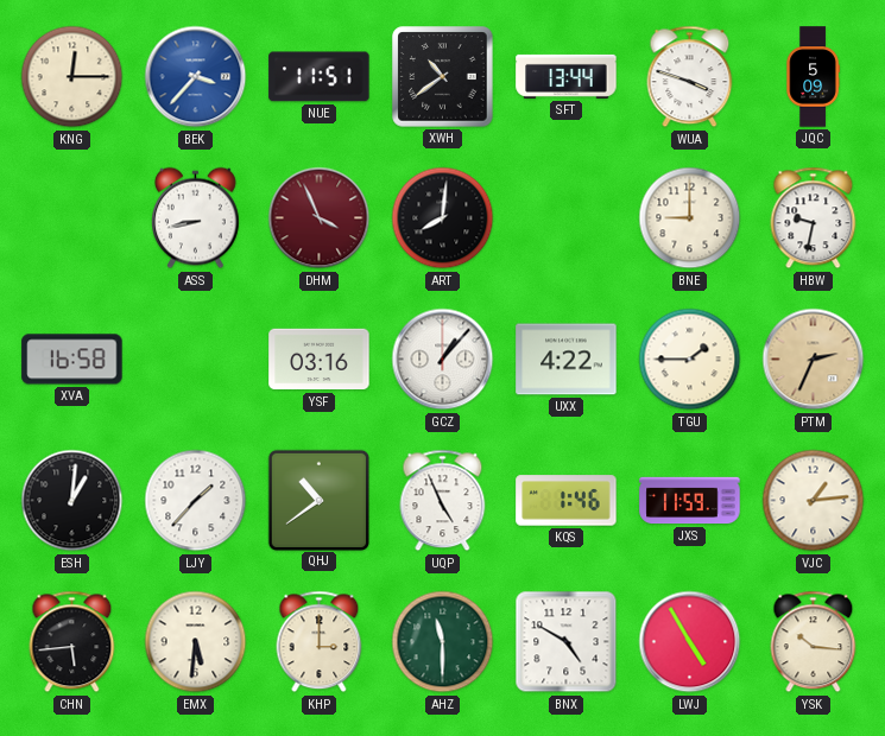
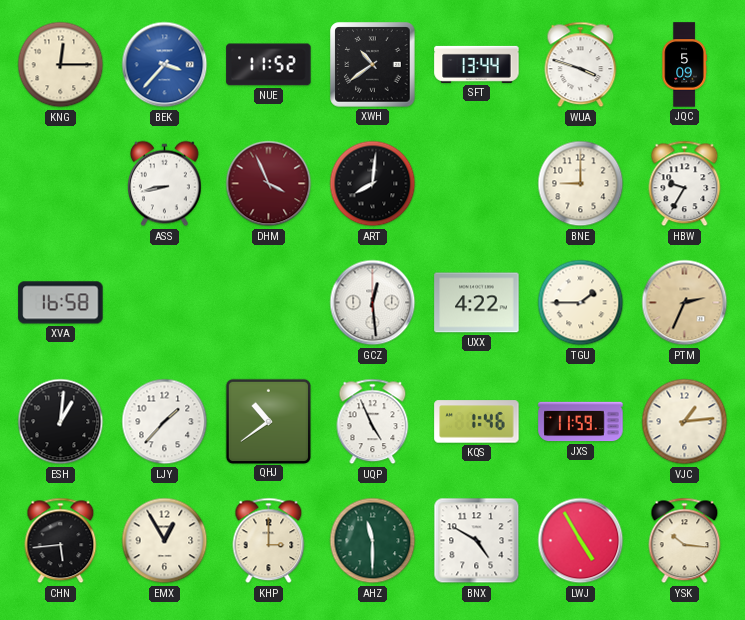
NUE: 11:51 -> 11:52
HBW: 9:32 -> 9:35
YSF: 03:16 -> none
GCZ: 1:07 -> 12:29
EMX: 5:31 -> 12:55
